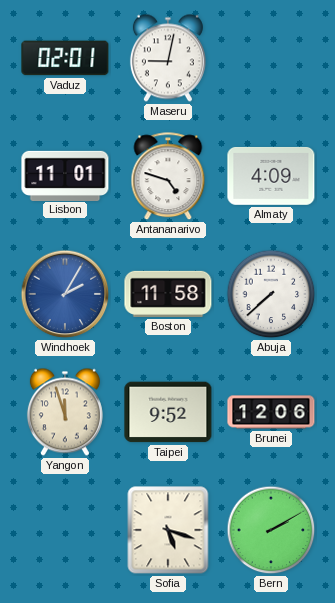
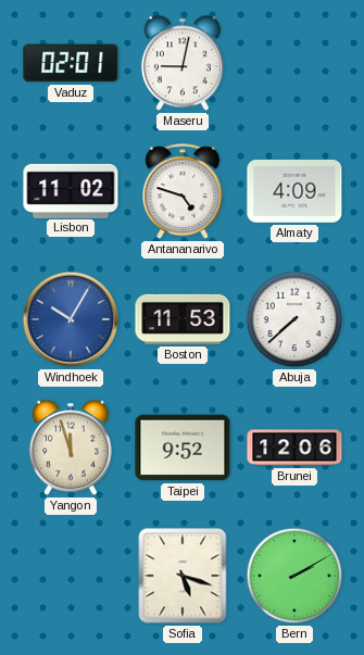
Lisbon: 11:01 -> 11:02
Windhoek: 2:05 -> 10:05
Boston: 11:58 -> 11:53
